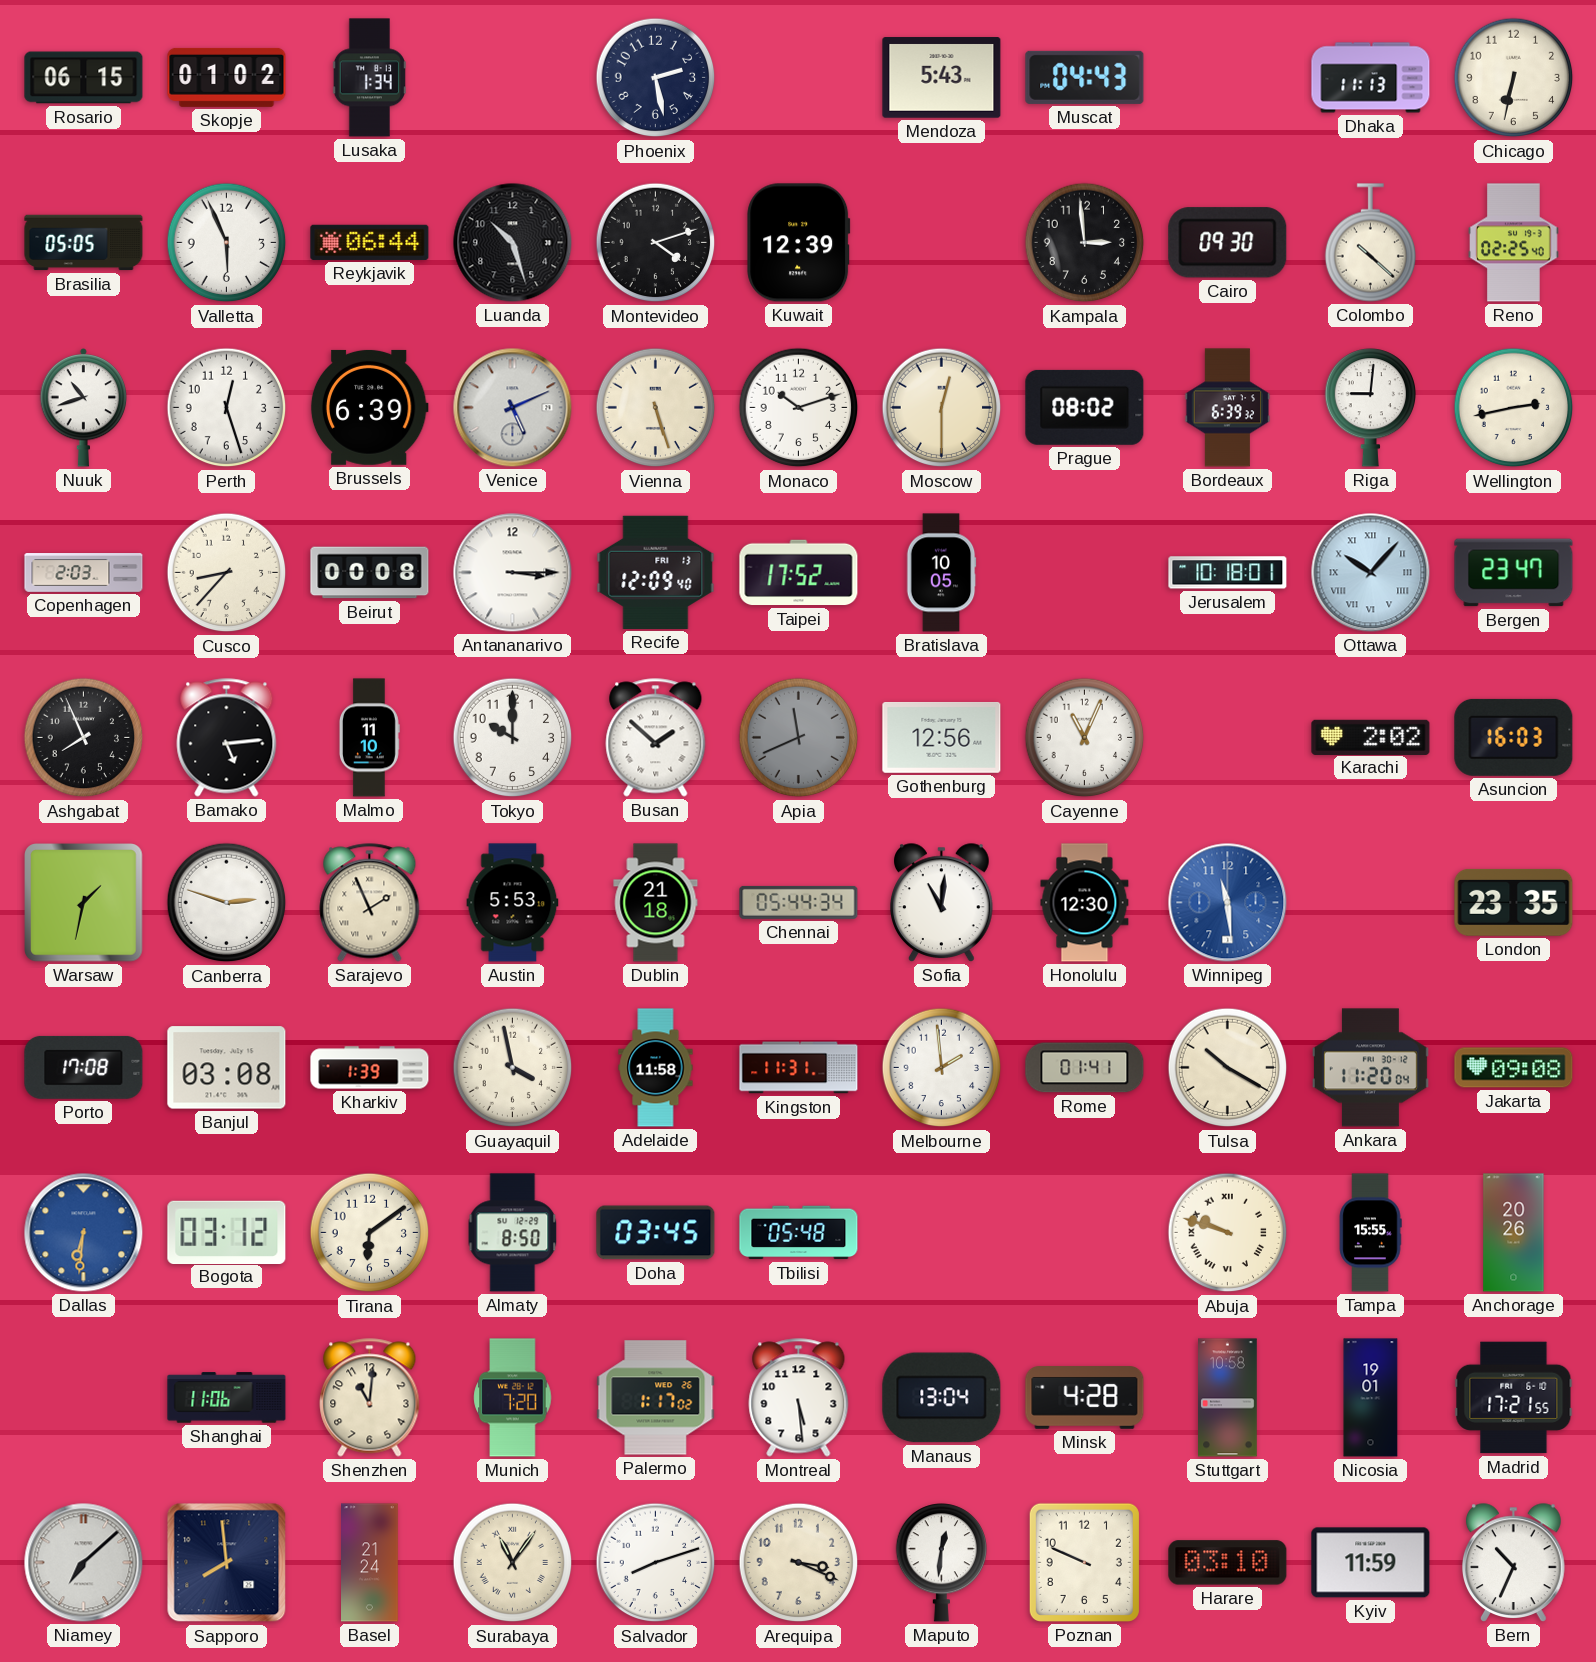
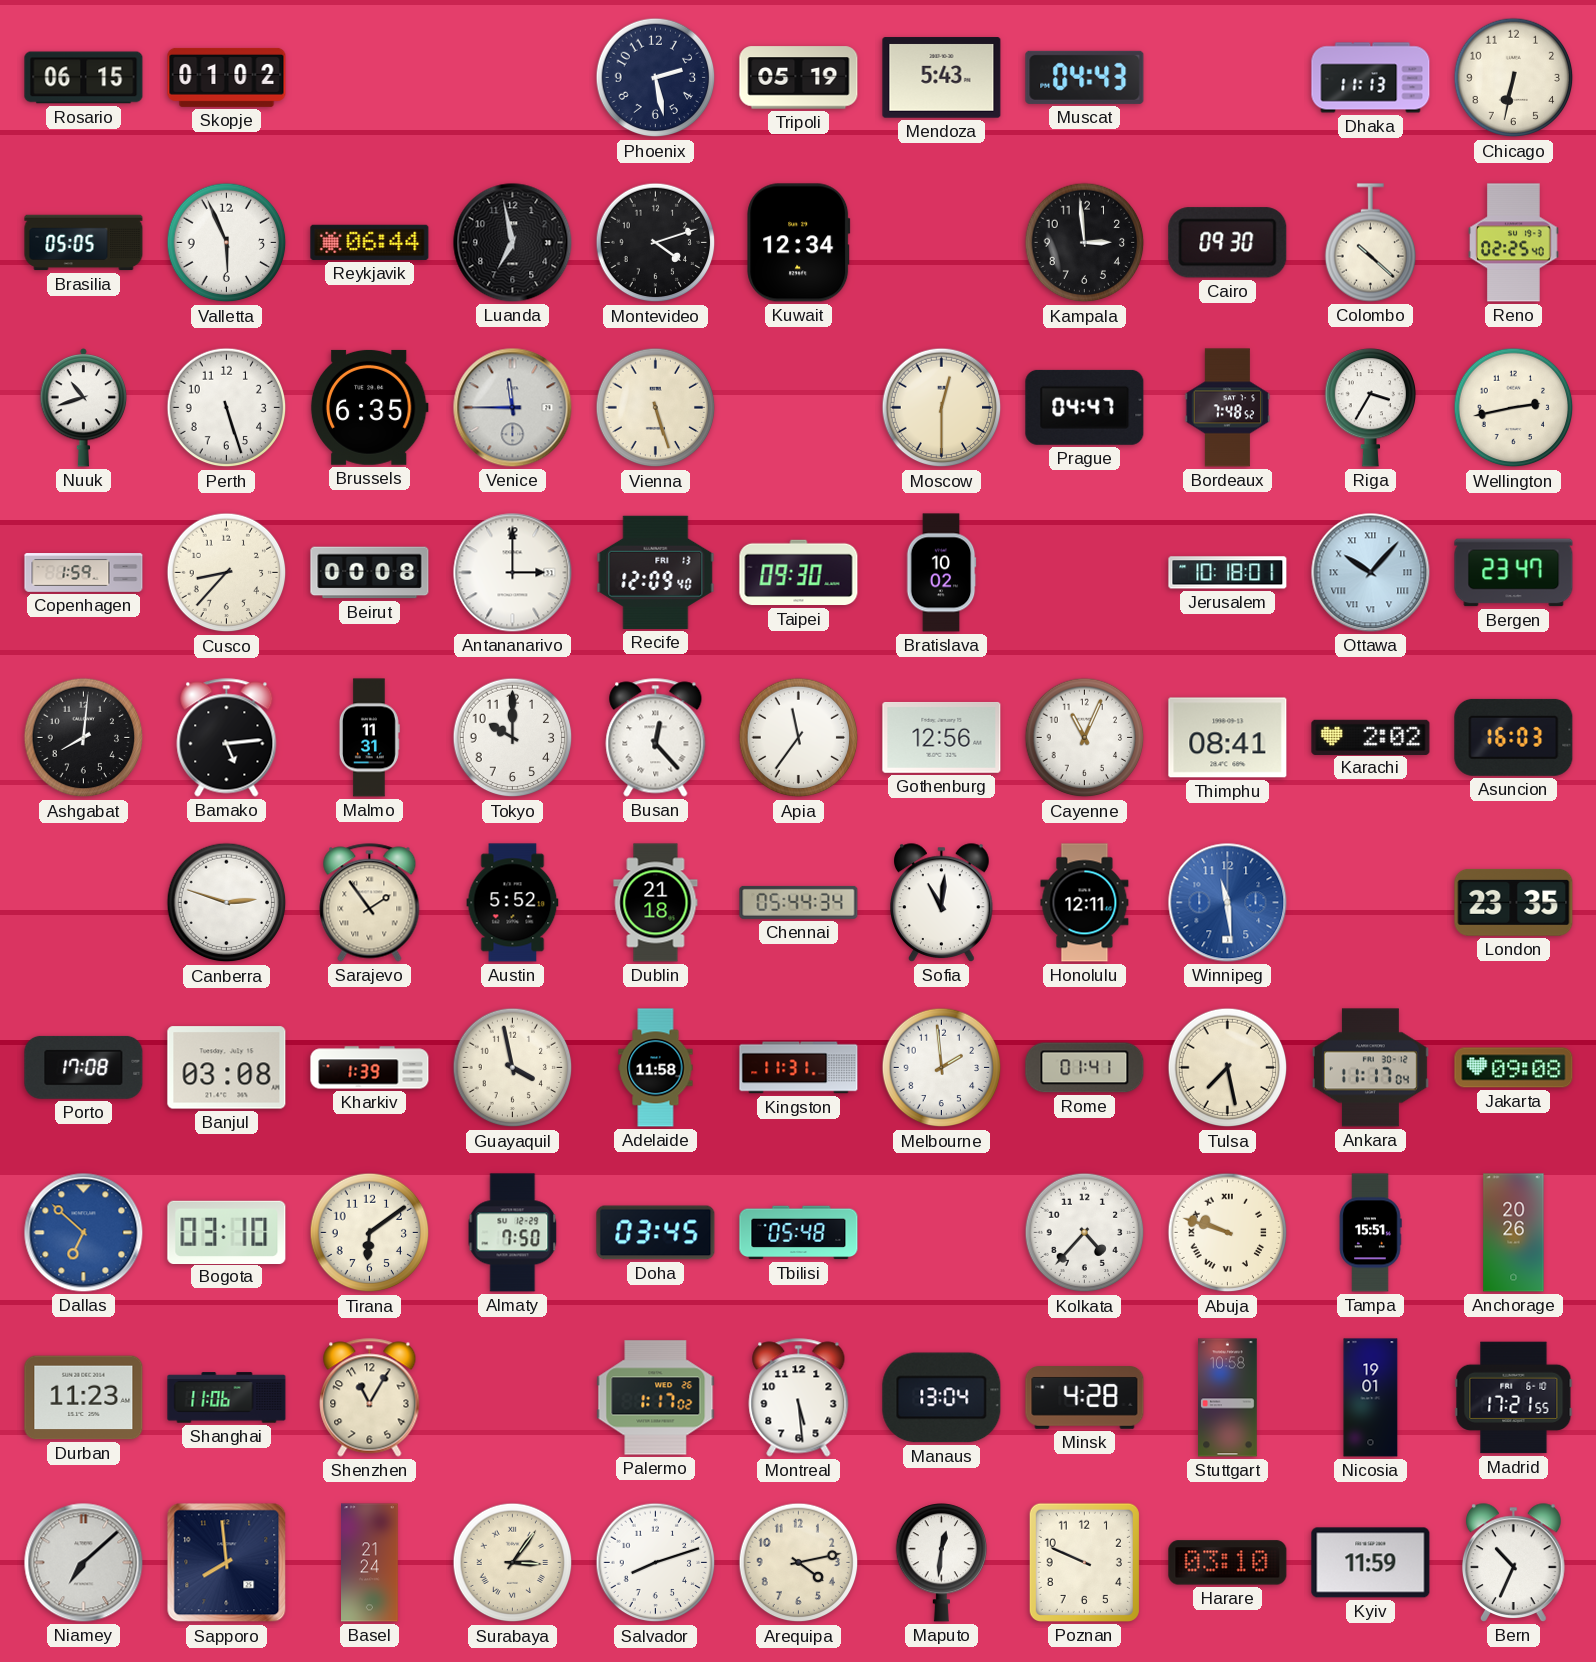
Lusaka: 1:34 -> none
Tripoli: none -> 05:19
Luanda: 10:27 -> 6:58
Kuwait: 12:39 -> 12:34
Perth: 12:27 -> 5:27
Brussels: 6:39 -> 6:35
Venice: 5:11 -> 11:45
Monaco: 10:12 -> none
Prague: 08:02 -> 04:47
Bordeaux: 6:39 -> 7:48
Riga: 9:01 -> 3:35
Copenhagen: 2:03 -> 1:59
Antananarivo: 3:15 -> 3:00
Taipei: 17:52 -> 09:30
Bratislava: 10:05 -> 10:02
Ashgabat: 7:56 -> 8:01
Malmo: 11:10 -> 11:31
Busan: 1:52 -> 12:23
Apia: 11:41 -> 11:36
Apia dial: grey -> white
Thimphu: none -> 08:41
Warsaw: 1:32 -> none
Sarajevo: 1:56 -> 1:54
Austin: 5:53 -> 5:52
Honolulu: 12:30 -> 12:11
Tulsa: 10:20 -> 7:28
Ankara: 11:20 -> 11:17
Dallas: 6:31 -> 6:52
Bogota: 03:12 -> 03:10
Almaty: 8:50 -> 7:50
Kolkata: none -> 4:37
Tampa: 15:55 -> 15:51
Durban: none -> 11:23
Shenzhen: 11:01 -> 11:05
Munich: 7:20 -> none
Surabaya: 11:06 -> 3:06
Arequipa: 3:19 -> 4:13
